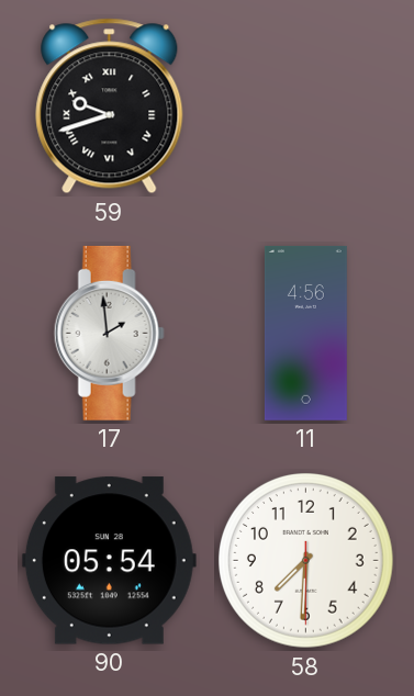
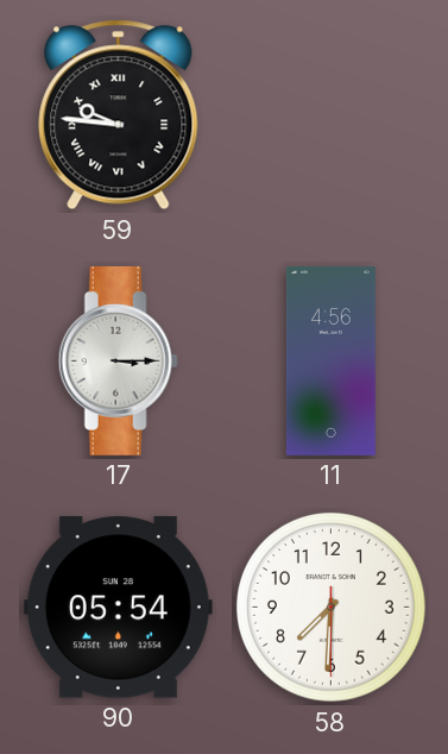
59: 9:42 -> 9:46
17: 1:59 -> 3:15
